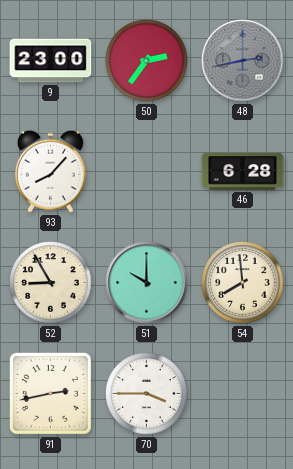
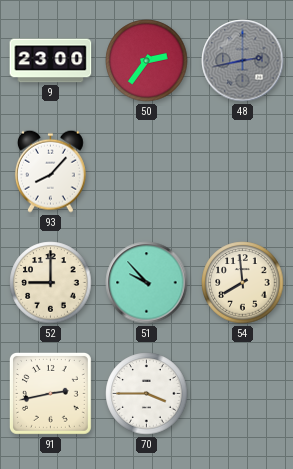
46: 6:28 -> none
52: 8:55 -> 9:00
51: 10:00 -> 9:53
